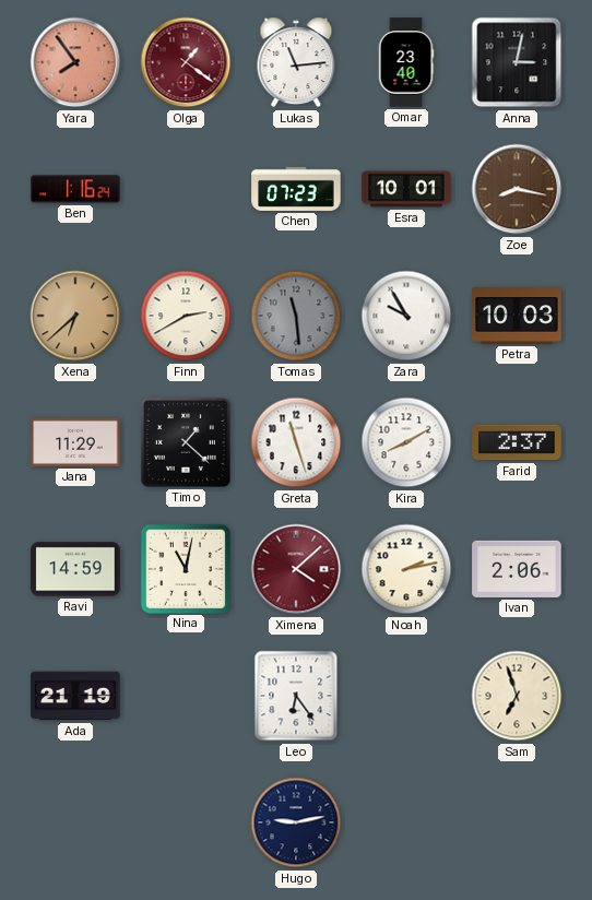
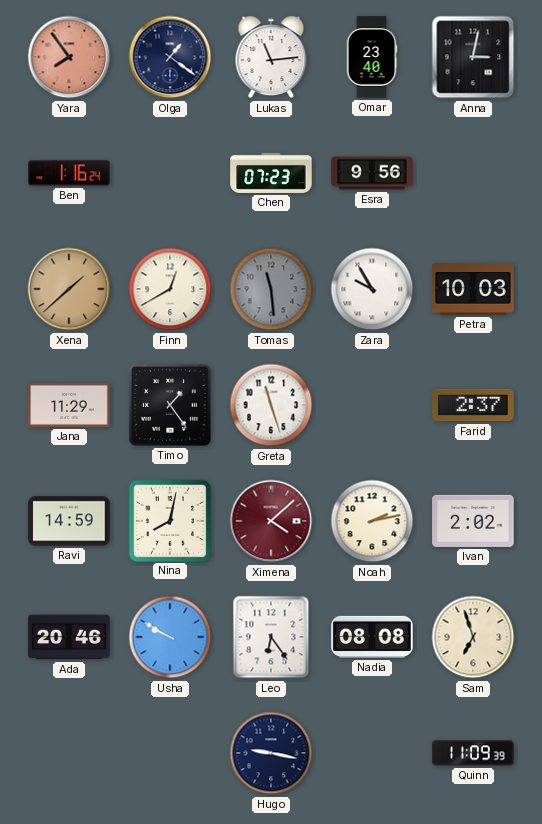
Olga dial: burgundy -> navy
Esra: 10:01 -> 9:56
Zoe: 8:17 -> none
Xena: 6:38 -> 1:38
Finn: 2:40 -> 12:40
Timo: 1:22 -> 1:24
Kira: 8:10 -> none
Nina: 11:02 -> 8:02
Ivan: 2:06 -> 2:02
Ada: 21:19 -> 20:46
Usha: none -> 9:50
Nadia: none -> 08:08
Hugo: 9:13 -> 9:17
Quinn: none -> 11:09
